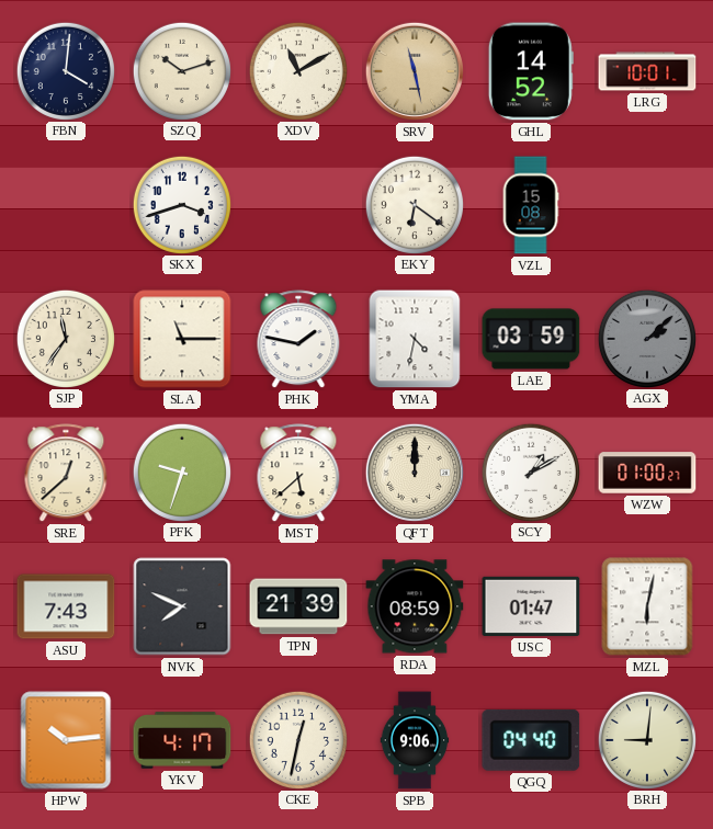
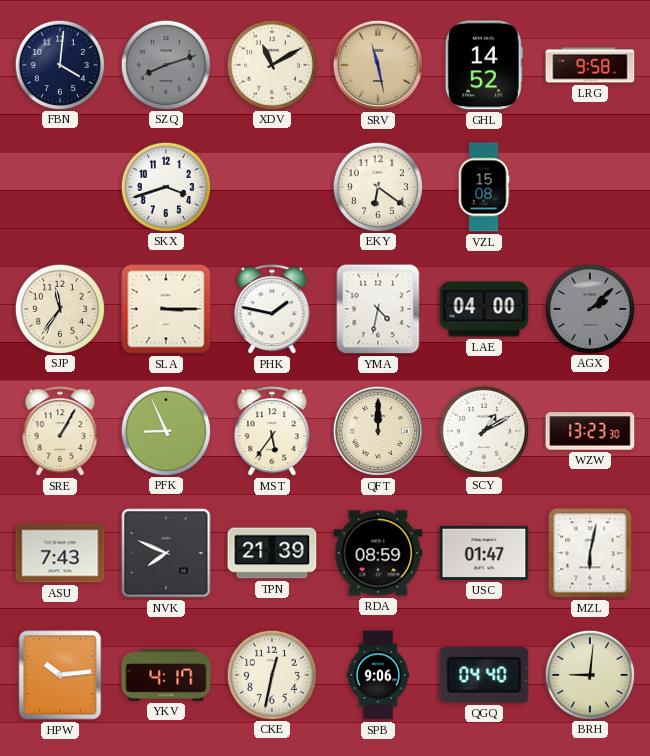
SZQ: 10:12 -> 8:12
SZQ dial: cream -> grey
LRG: 10:01 -> 9:58
SLA: 11:15 -> 3:15
LAE: 03:59 -> 04:00
SRE: 12:38 -> 1:05
PFK: 9:33 -> 8:56
MST: 5:38 -> 5:36
WZW: 01:00 -> 13:23
